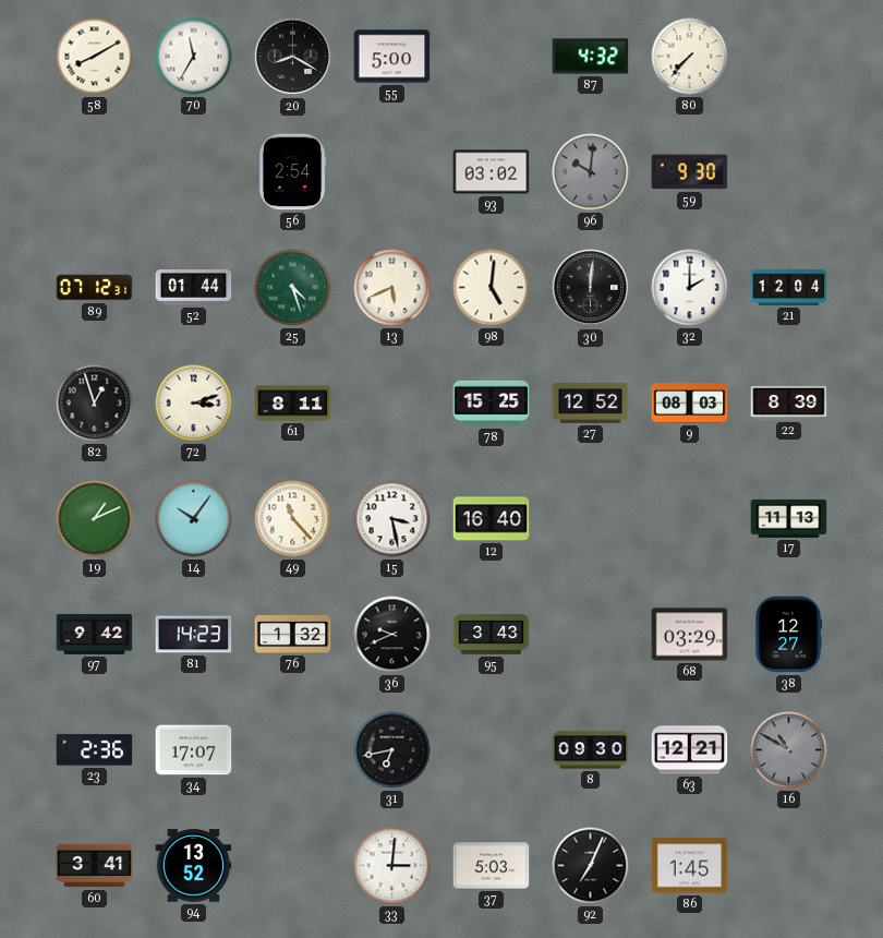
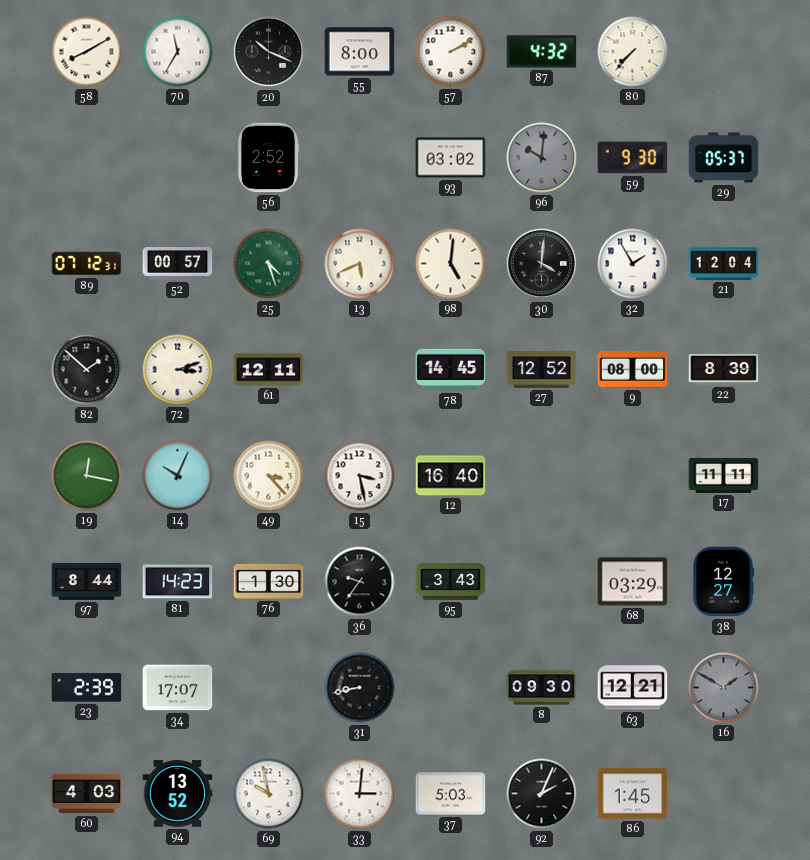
20: 8:20 -> 10:19
55: 5:00 -> 8:00
57: none -> 2:10
56: 2:54 -> 2:52
29: none -> 05:37
52: 01:44 -> 00:57
30: 12:01 -> 4:01
32: 2:00 -> 1:55
82: 12:57 -> 1:52
61: 8:11 -> 12:11
78: 15:25 -> 14:45
9: 08:03 -> 08:00
19: 1:11 -> 12:17
14: 10:06 -> 10:04
49: 11:23 -> 3:23
17: 11:13 -> 11:11
97: 9:42 -> 8:44
76: 1:32 -> 1:30
36: 9:41 -> 9:36
23: 2:36 -> 2:39
31: 6:43 -> 8:43
16: 10:50 -> 1:50
60: 3:41 -> 4:03
69: none -> 9:58
92: 7:04 -> 2:04
